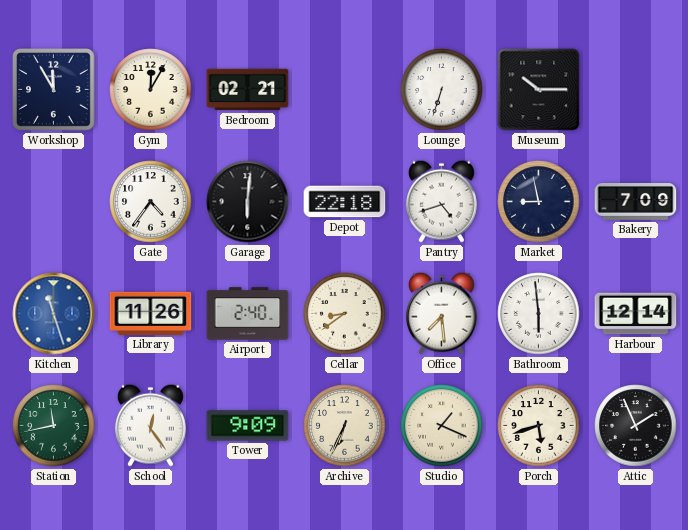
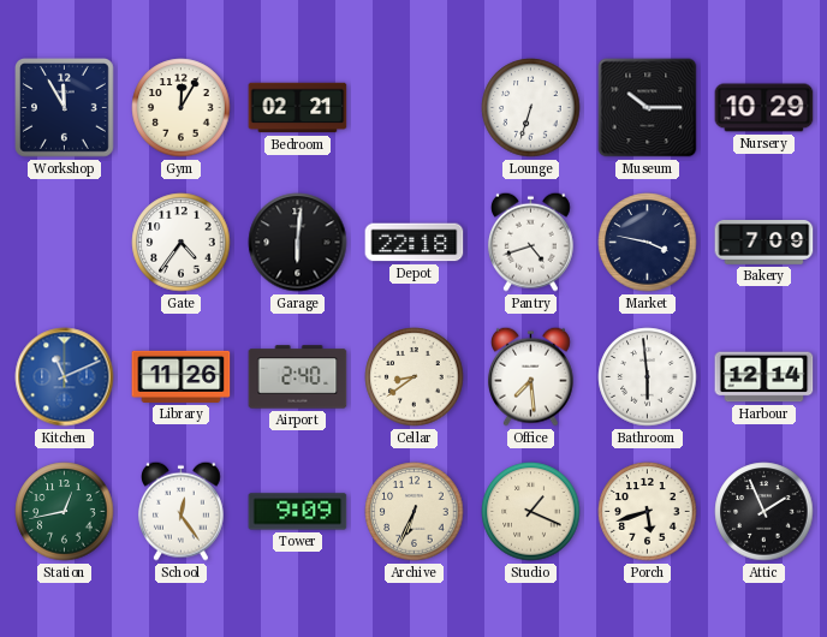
Nursery: none -> 10:29
Market: 8:58 -> 3:47
Kitchen: 11:27 -> 11:11
Station: 11:43 -> 12:43
